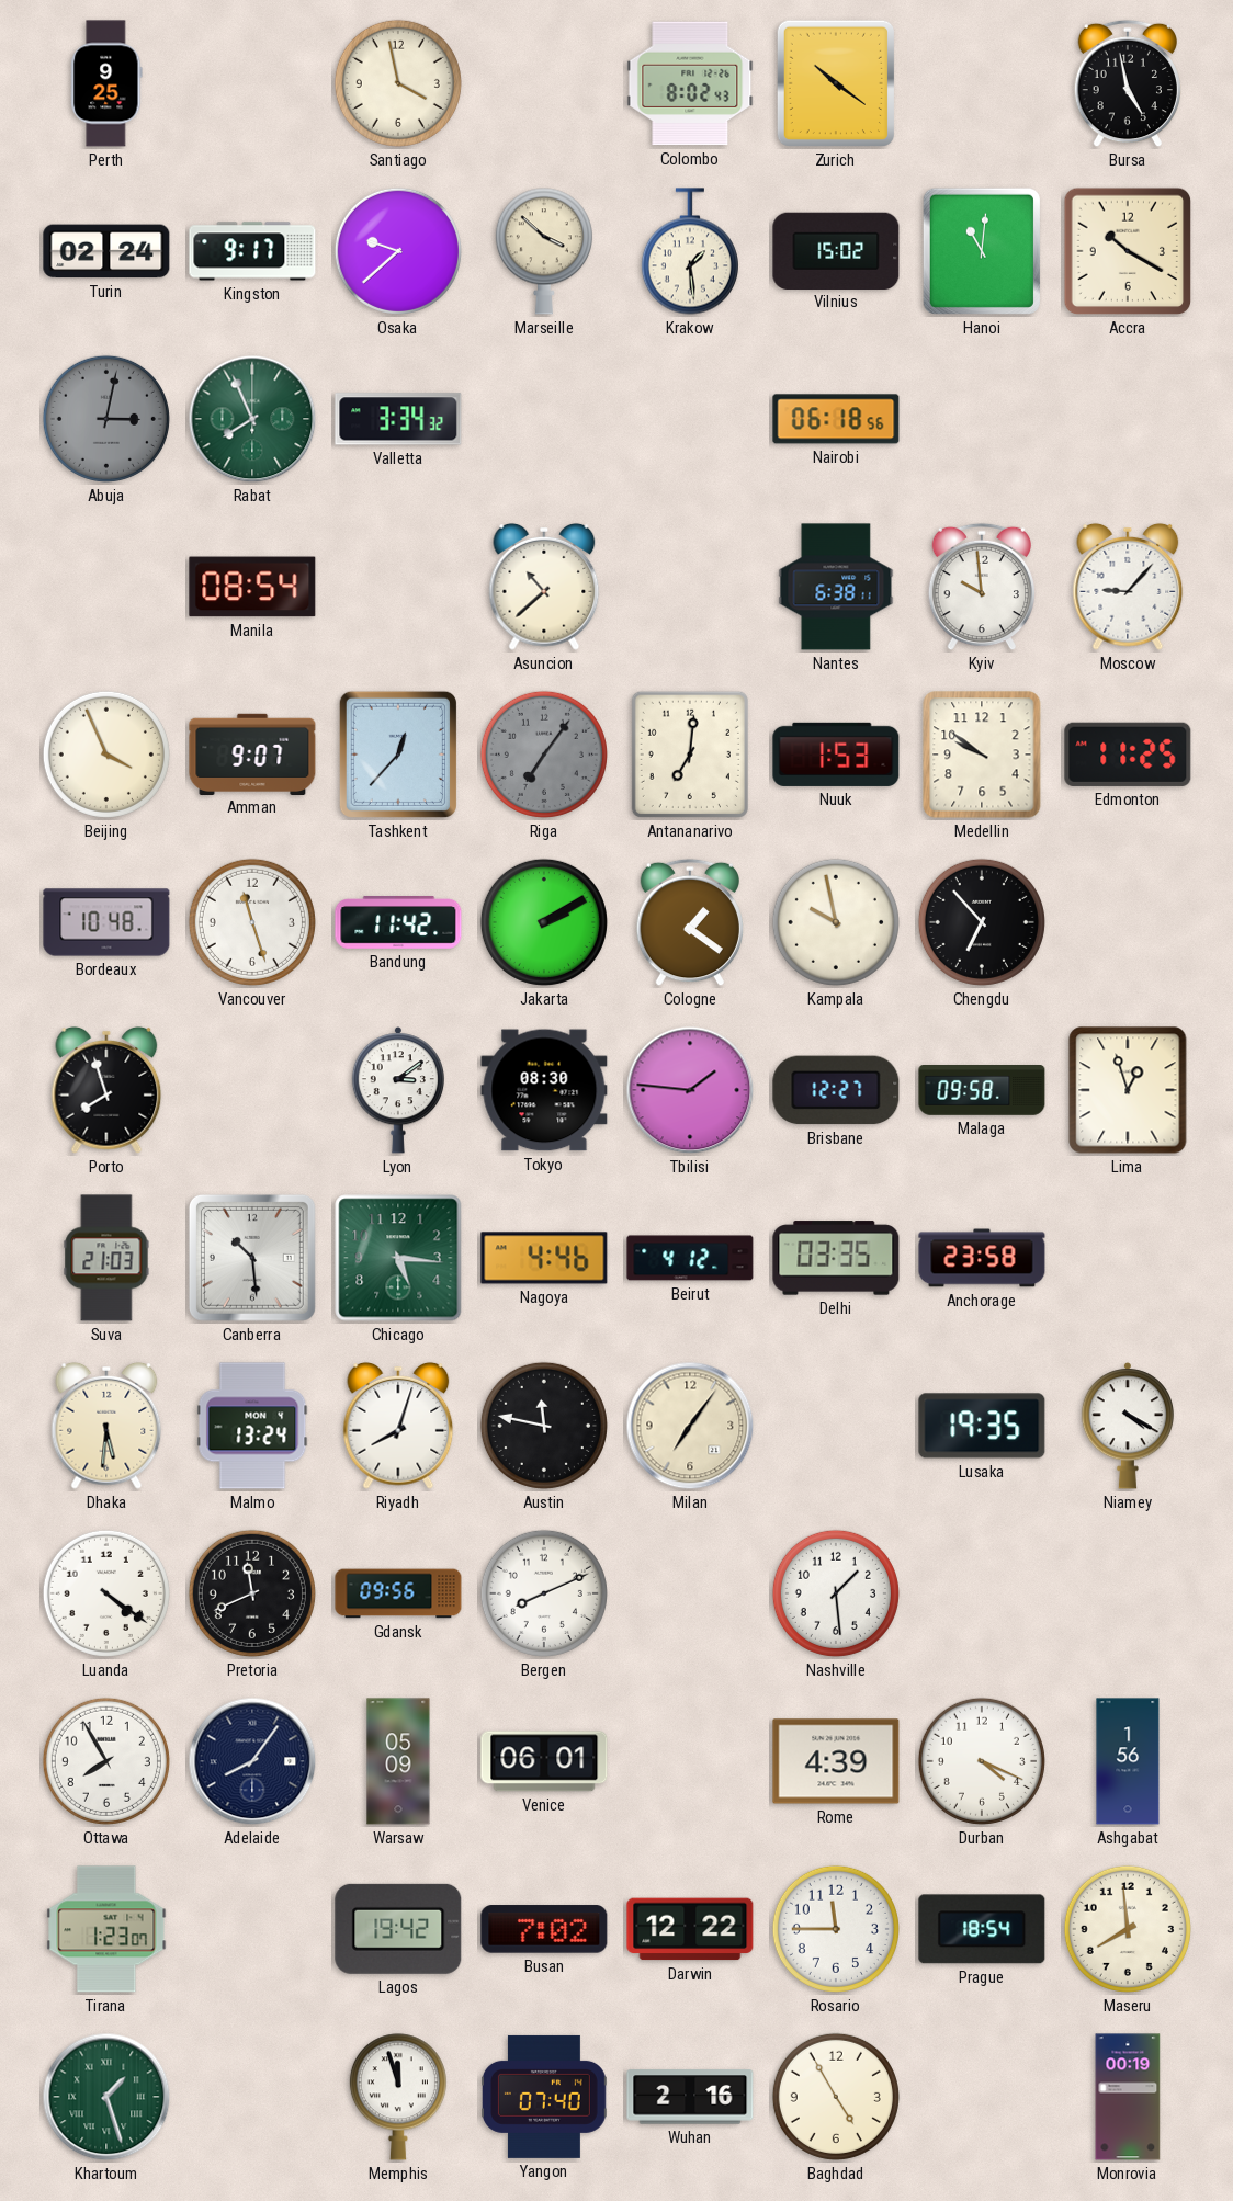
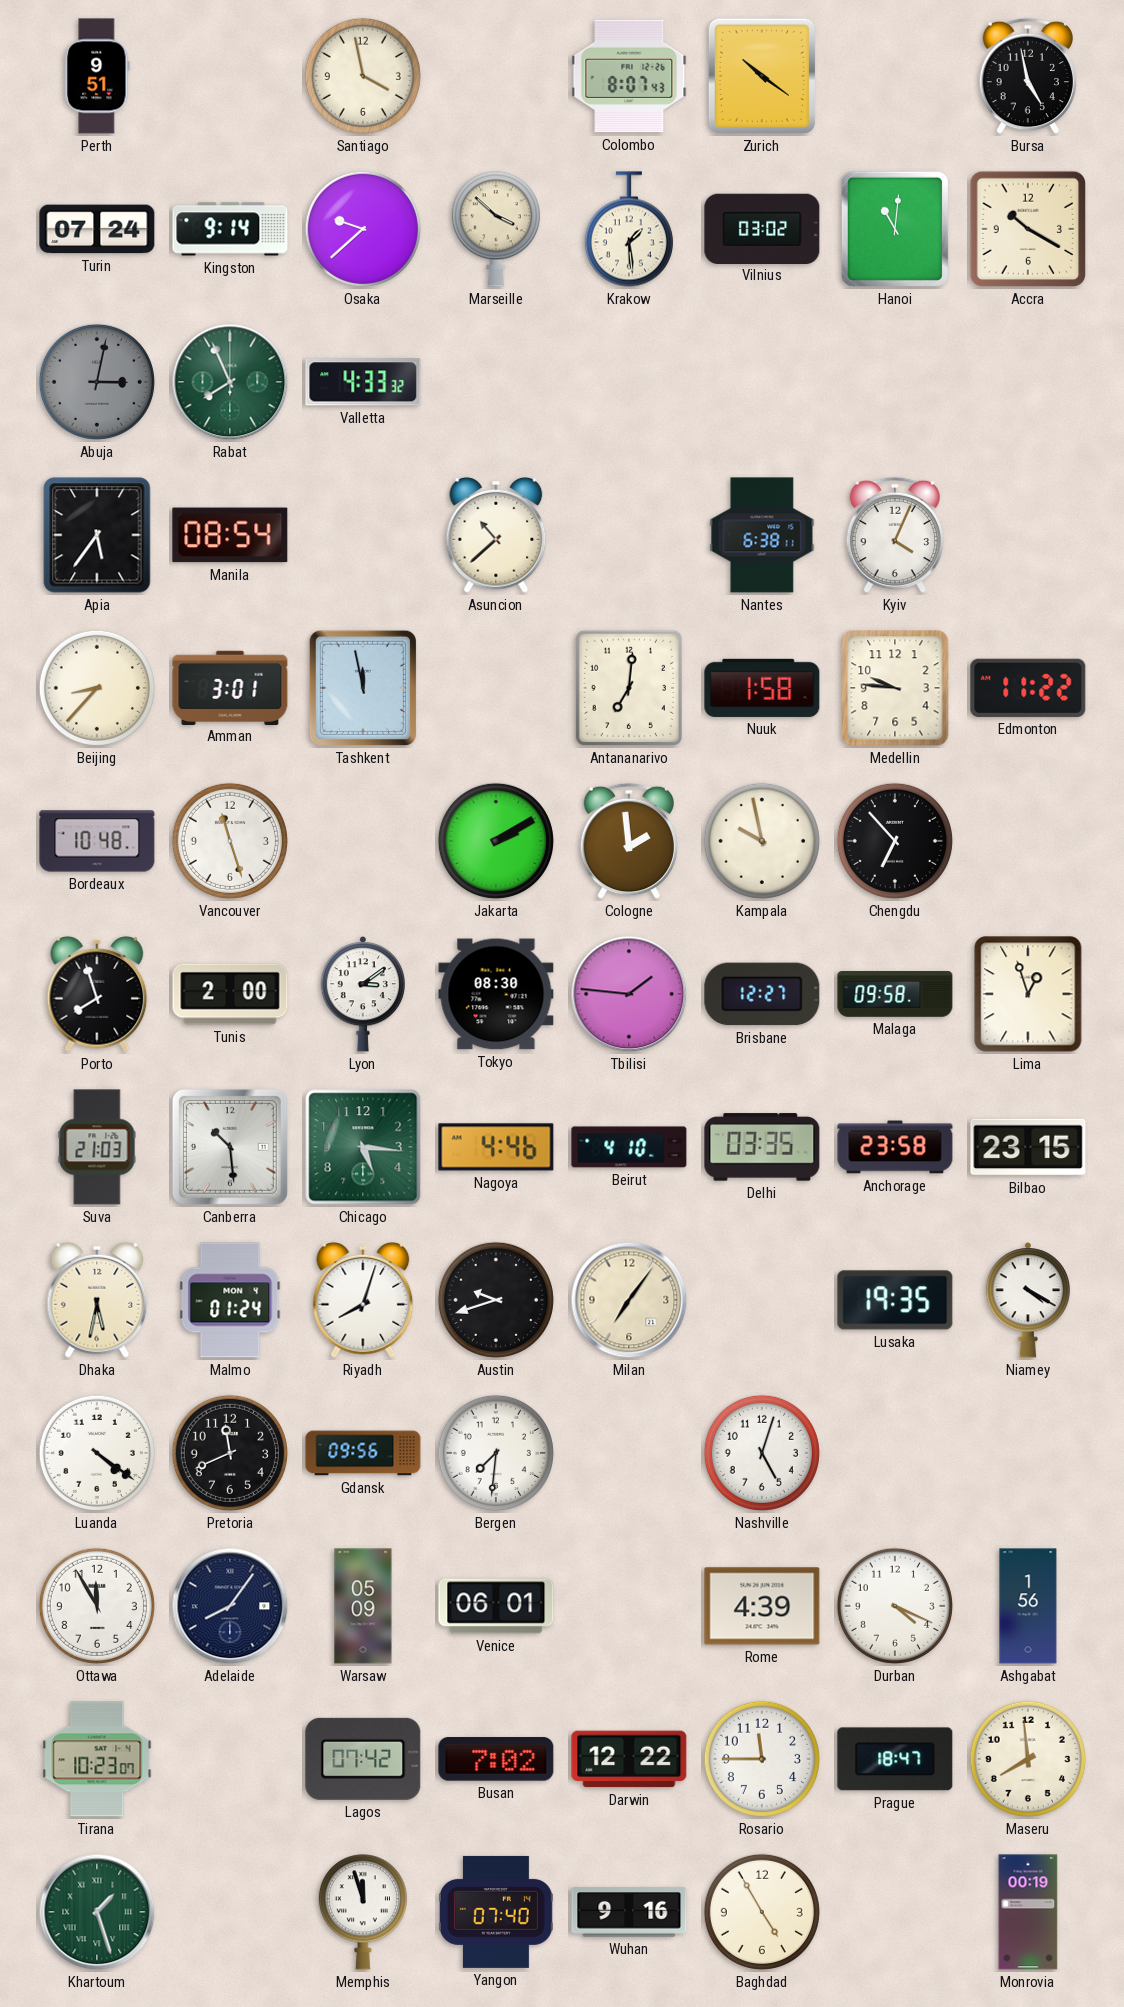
Perth: 9:25 -> 9:51
Colombo: 8:02 -> 8:07
Turin: 02:24 -> 07:24
Kingston: 9:17 -> 9:14
Vilnius: 15:02 -> 03:02
Valletta: 3:34 -> 4:33
Nairobi: 06:18 -> none
Apia: none -> 5:36
Kyiv: 9:59 -> 4:04
Moscow: 9:07 -> none
Beijing: 3:56 -> 8:37
Amman: 9:07 -> 3:01
Tashkent: 12:37 -> 11:58
Riga: 7:06 -> none
Nuuk: 1:53 -> 1:58
Medellin: 9:51 -> 9:46
Edmonton: 11:25 -> 11:22
Bandung: 11:42 -> none
Cologne: 1:21 -> 1:59
Tunis: none -> 2:00
Beirut: 4:12 -> 4:10
Bilbao: none -> 23:15
Dhaka: 5:31 -> 5:32
Malmo: 13:24 -> 01:24
Austin: 11:47 -> 9:42
Bergen: 8:11 -> 7:31
Nashville: 1:29 -> 5:03
Ottawa: 7:55 -> 11:55
Tirana: 1:23 -> 10:23
Lagos: 19:42 -> 07:42
Prague: 18:54 -> 18:47
Wuhan: 2:16 -> 9:16
